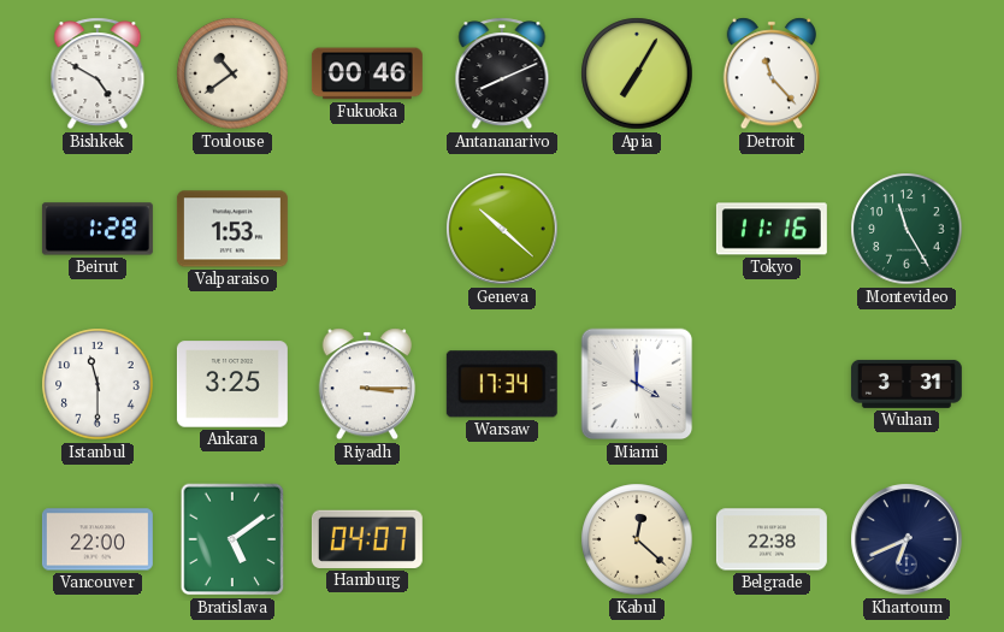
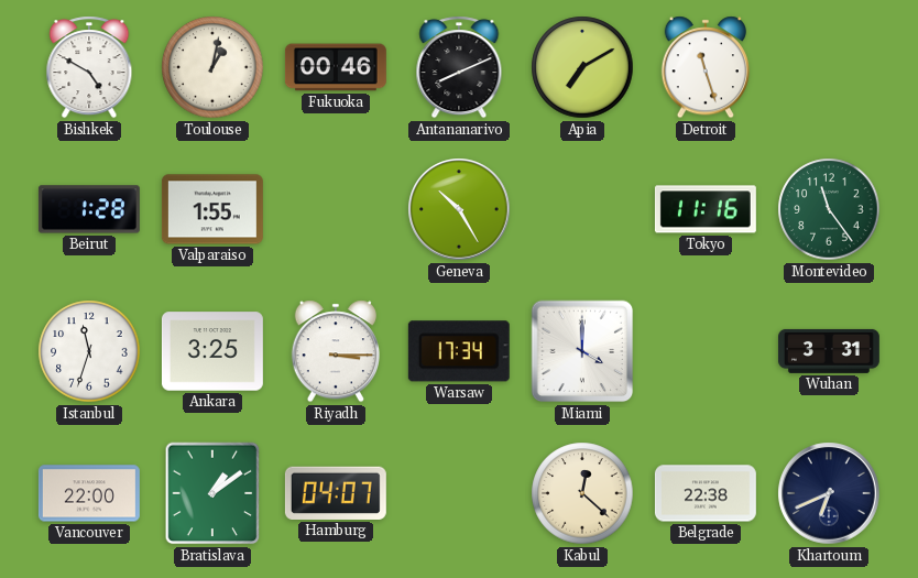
Toulouse: 10:39 -> 1:02
Apia: 7:05 -> 7:10
Detroit: 11:23 -> 11:27
Valparaiso: 1:53 -> 1:55
Geneva: 10:22 -> 10:25
Montevideo: 11:25 -> 11:24
Istanbul: 11:30 -> 11:33
Bratislava: 5:09 -> 1:09
